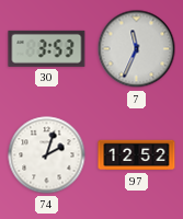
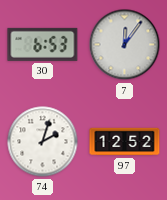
30: 3:53 -> 6:53
7: 11:34 -> 12:06
